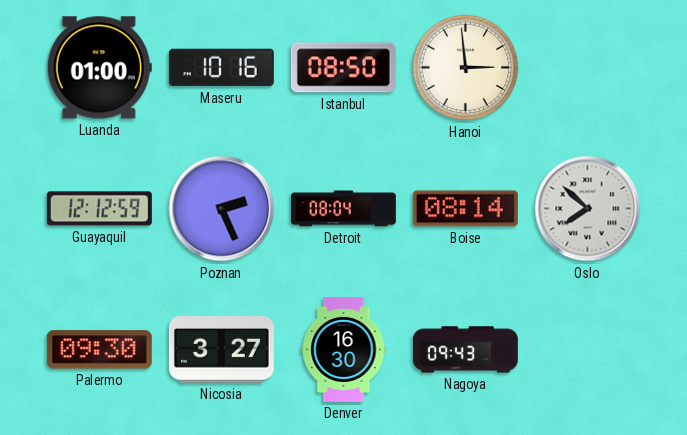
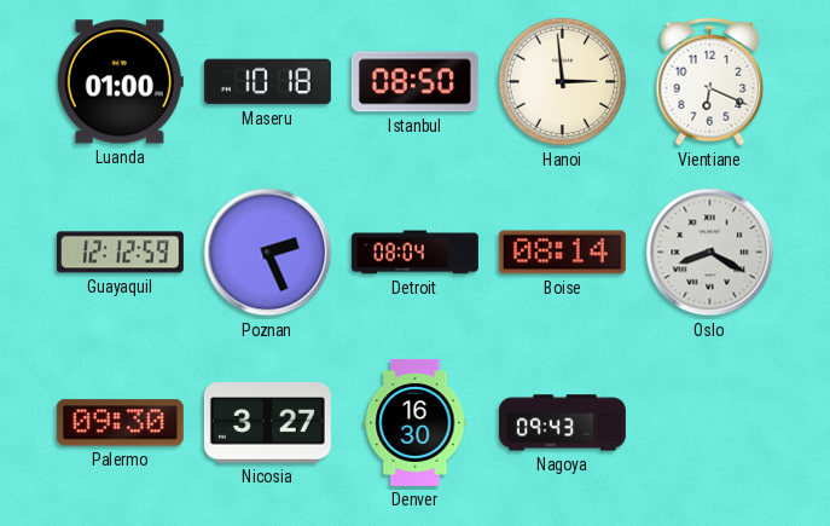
Maseru: 10:16 -> 10:18
Vientiane: none -> 6:19
Oslo: 7:52 -> 8:20
